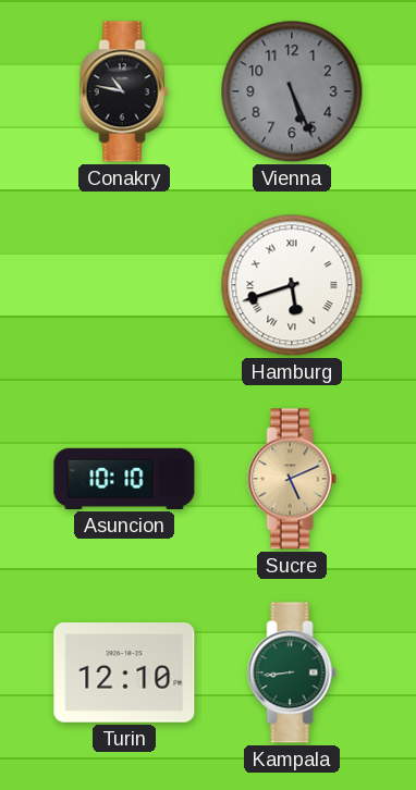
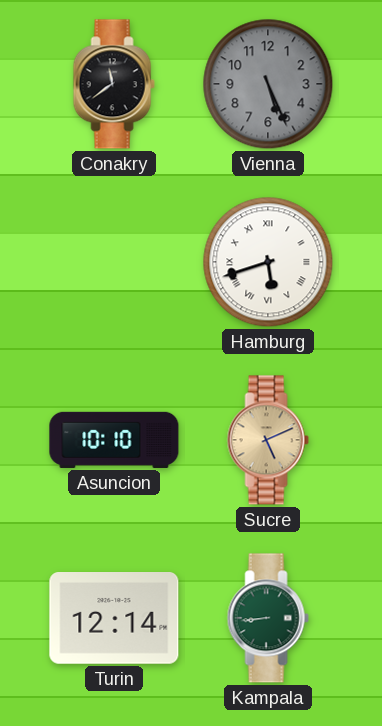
Conakry: 10:47 -> 11:39
Turin: 12:10 -> 12:14
